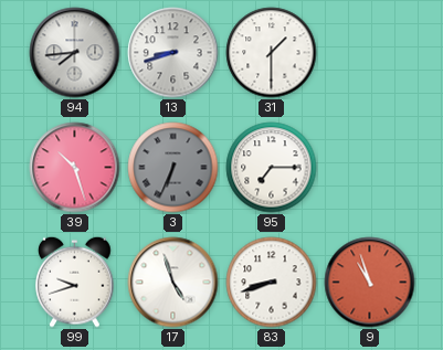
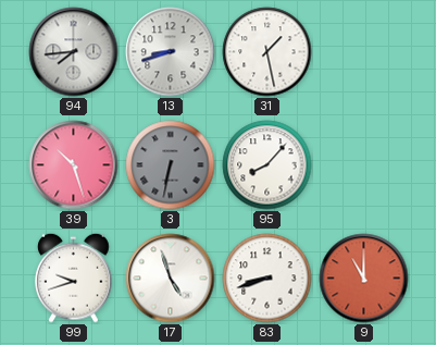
31: 1:30 -> 1:28
3: 6:34 -> 6:32
95: 7:15 -> 8:07
9: 10:57 -> 11:00
